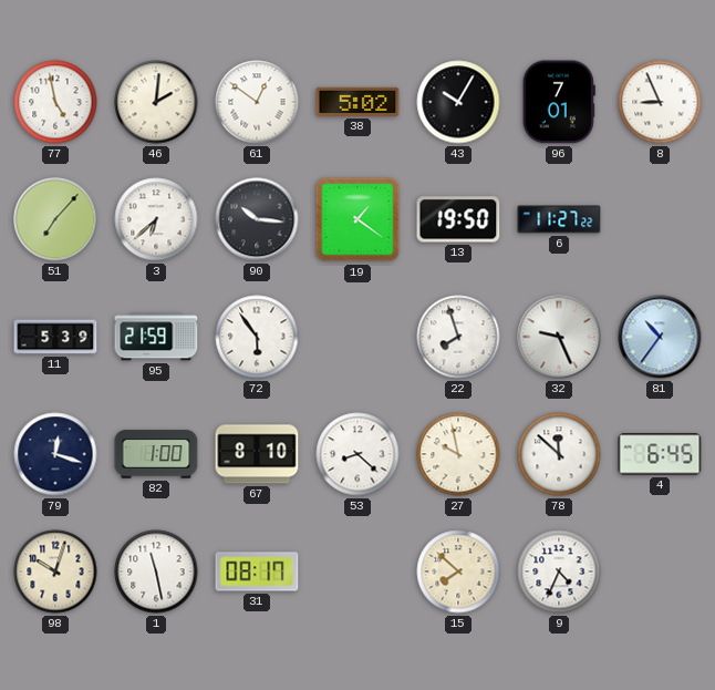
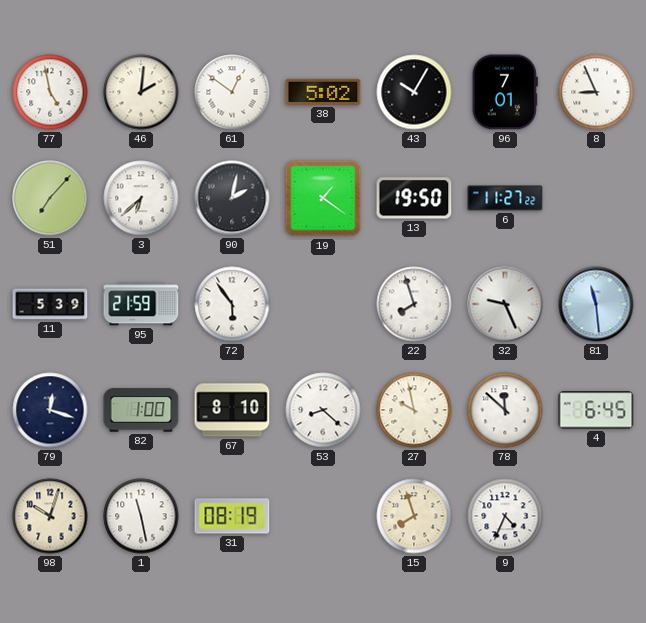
90: 10:16 -> 2:02
81: 10:36 -> 11:29
31: 08:17 -> 08:19
15: 7:52 -> 7:57
